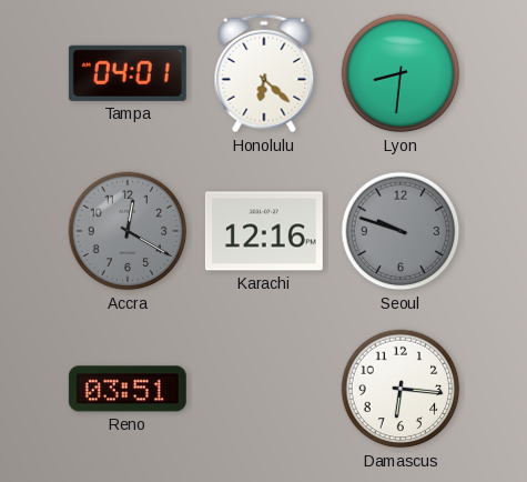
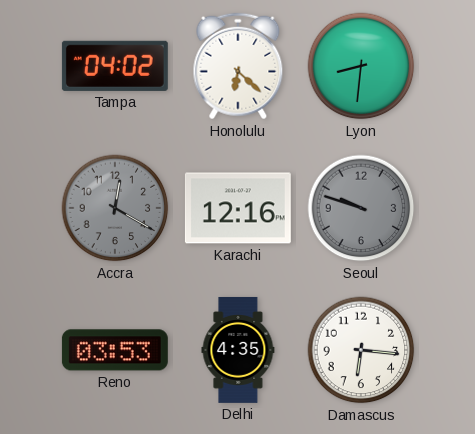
Tampa: 04:01 -> 04:02
Reno: 03:51 -> 03:53
Delhi: none -> 4:35
